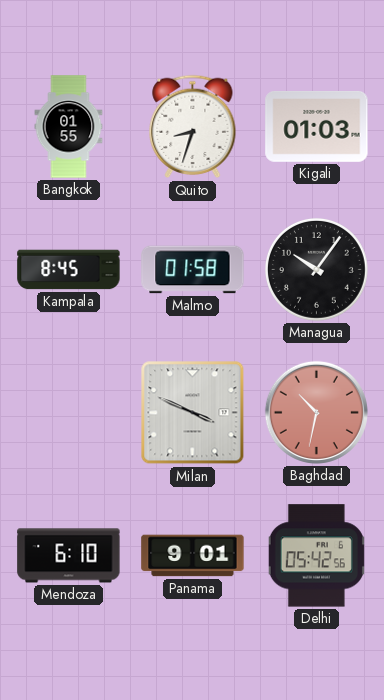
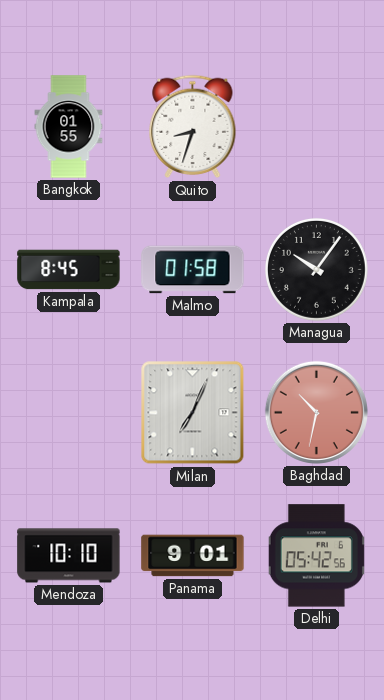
Kigali: 01:03 -> none
Milan: 3:49 -> 7:04
Mendoza: 6:10 -> 10:10
